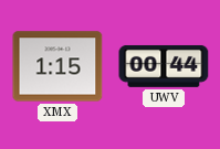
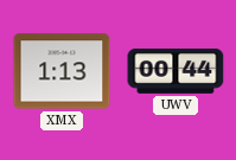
XMX: 1:15 -> 1:13
